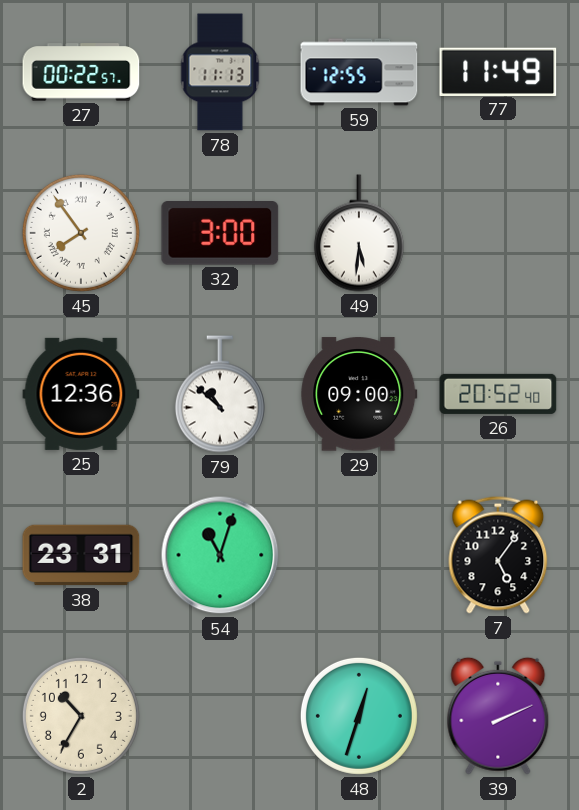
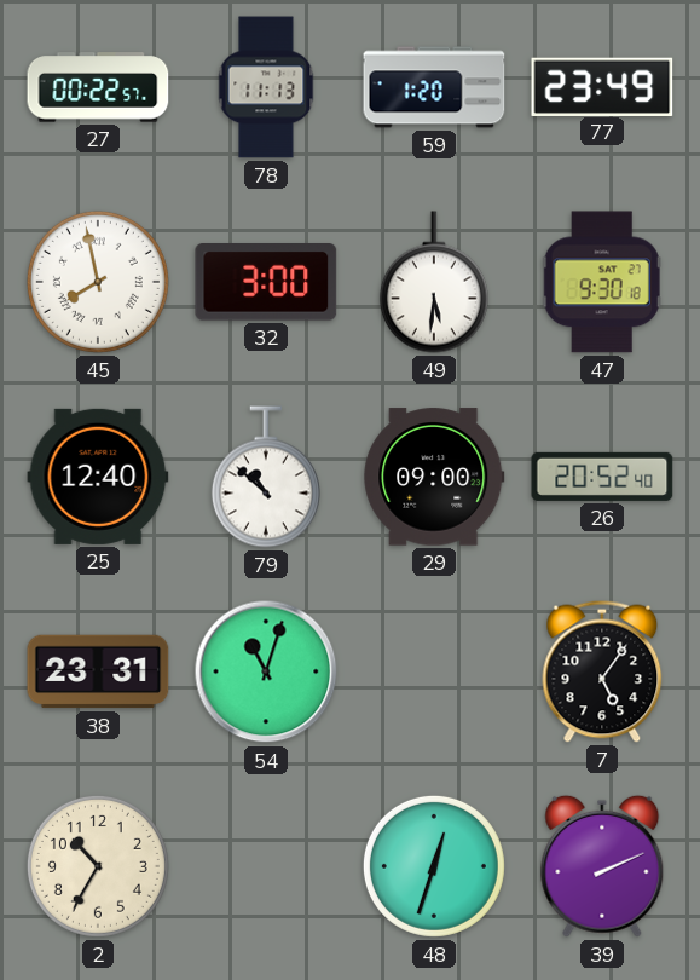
59: 12:55 -> 1:20
77: 11:49 -> 23:49
45: 7:54 -> 7:58
47: none -> 9:30
25: 12:36 -> 12:40
